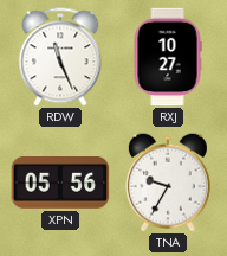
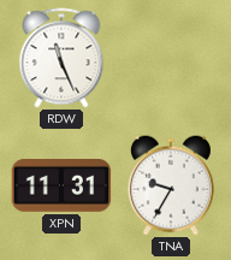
RXJ: 10:27 -> none
XPN: 05:56 -> 11:31
